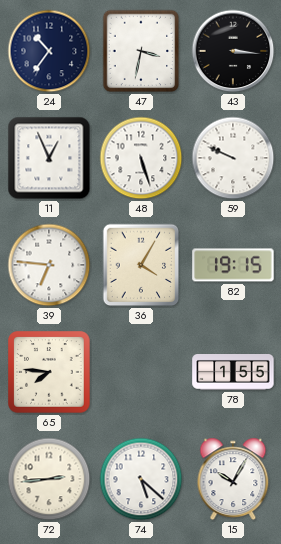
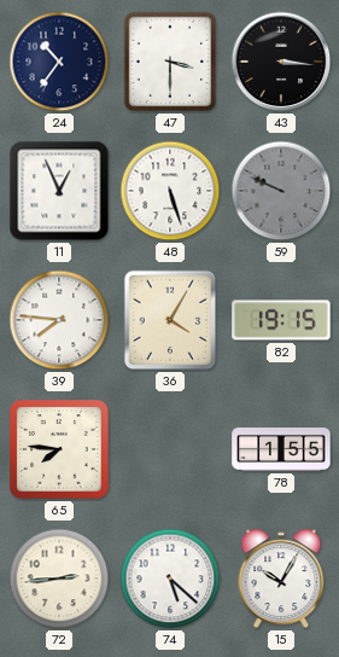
47: 3:32 -> 3:30
59 dial: white -> grey
39: 6:46 -> 7:46
